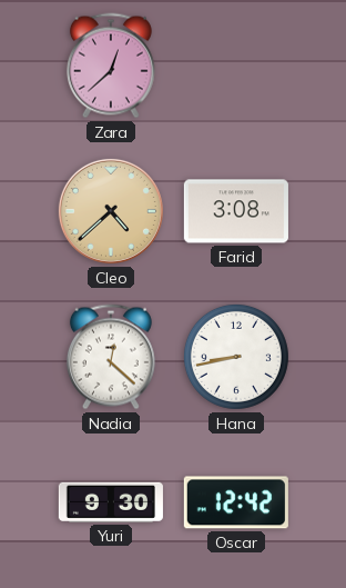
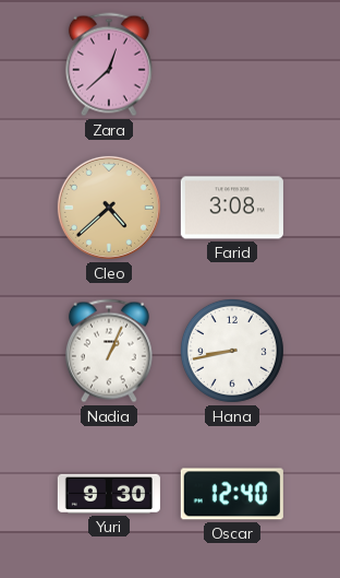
Nadia: 12:22 -> 1:04
Oscar: 12:42 -> 12:40
